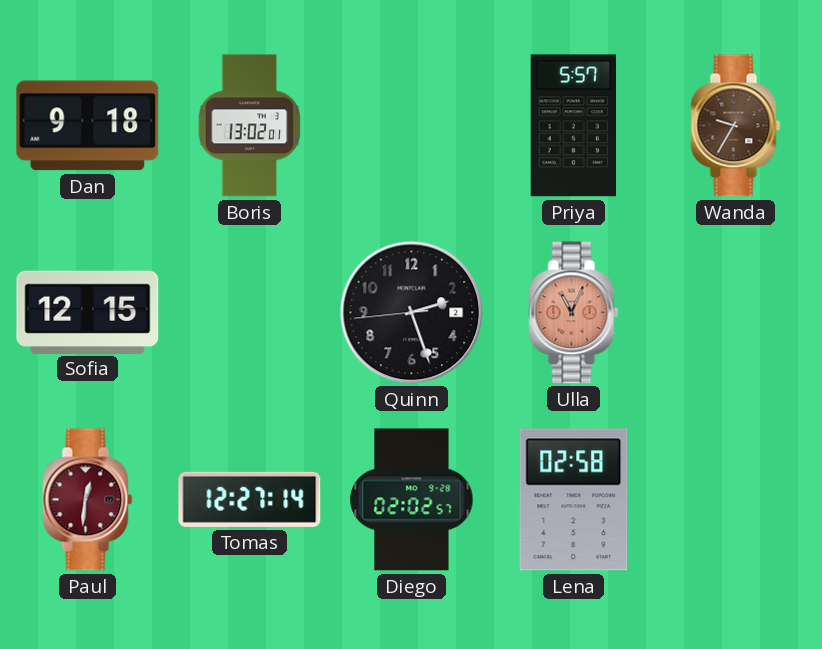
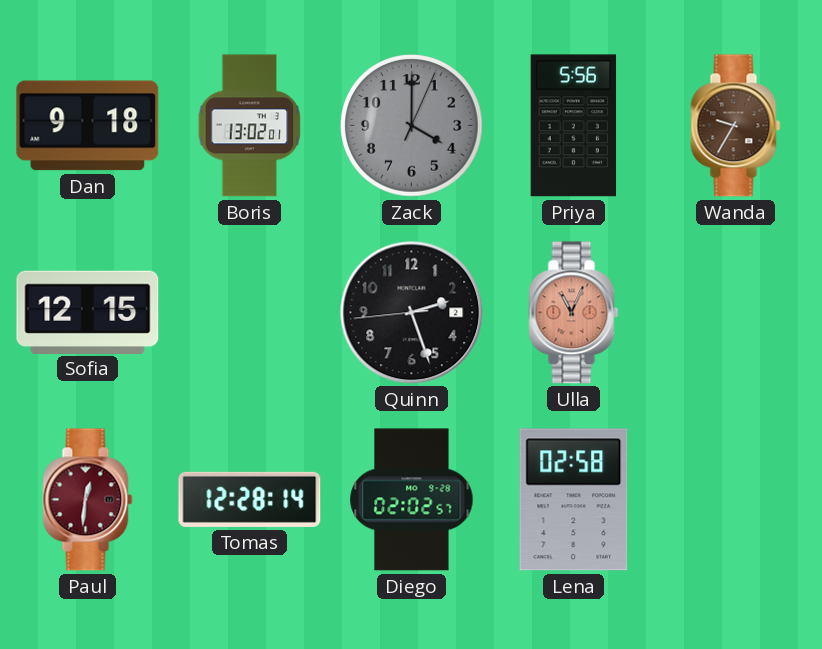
Zack: none -> 4:00
Priya: 5:57 -> 5:56
Tomas: 12:27 -> 12:28
